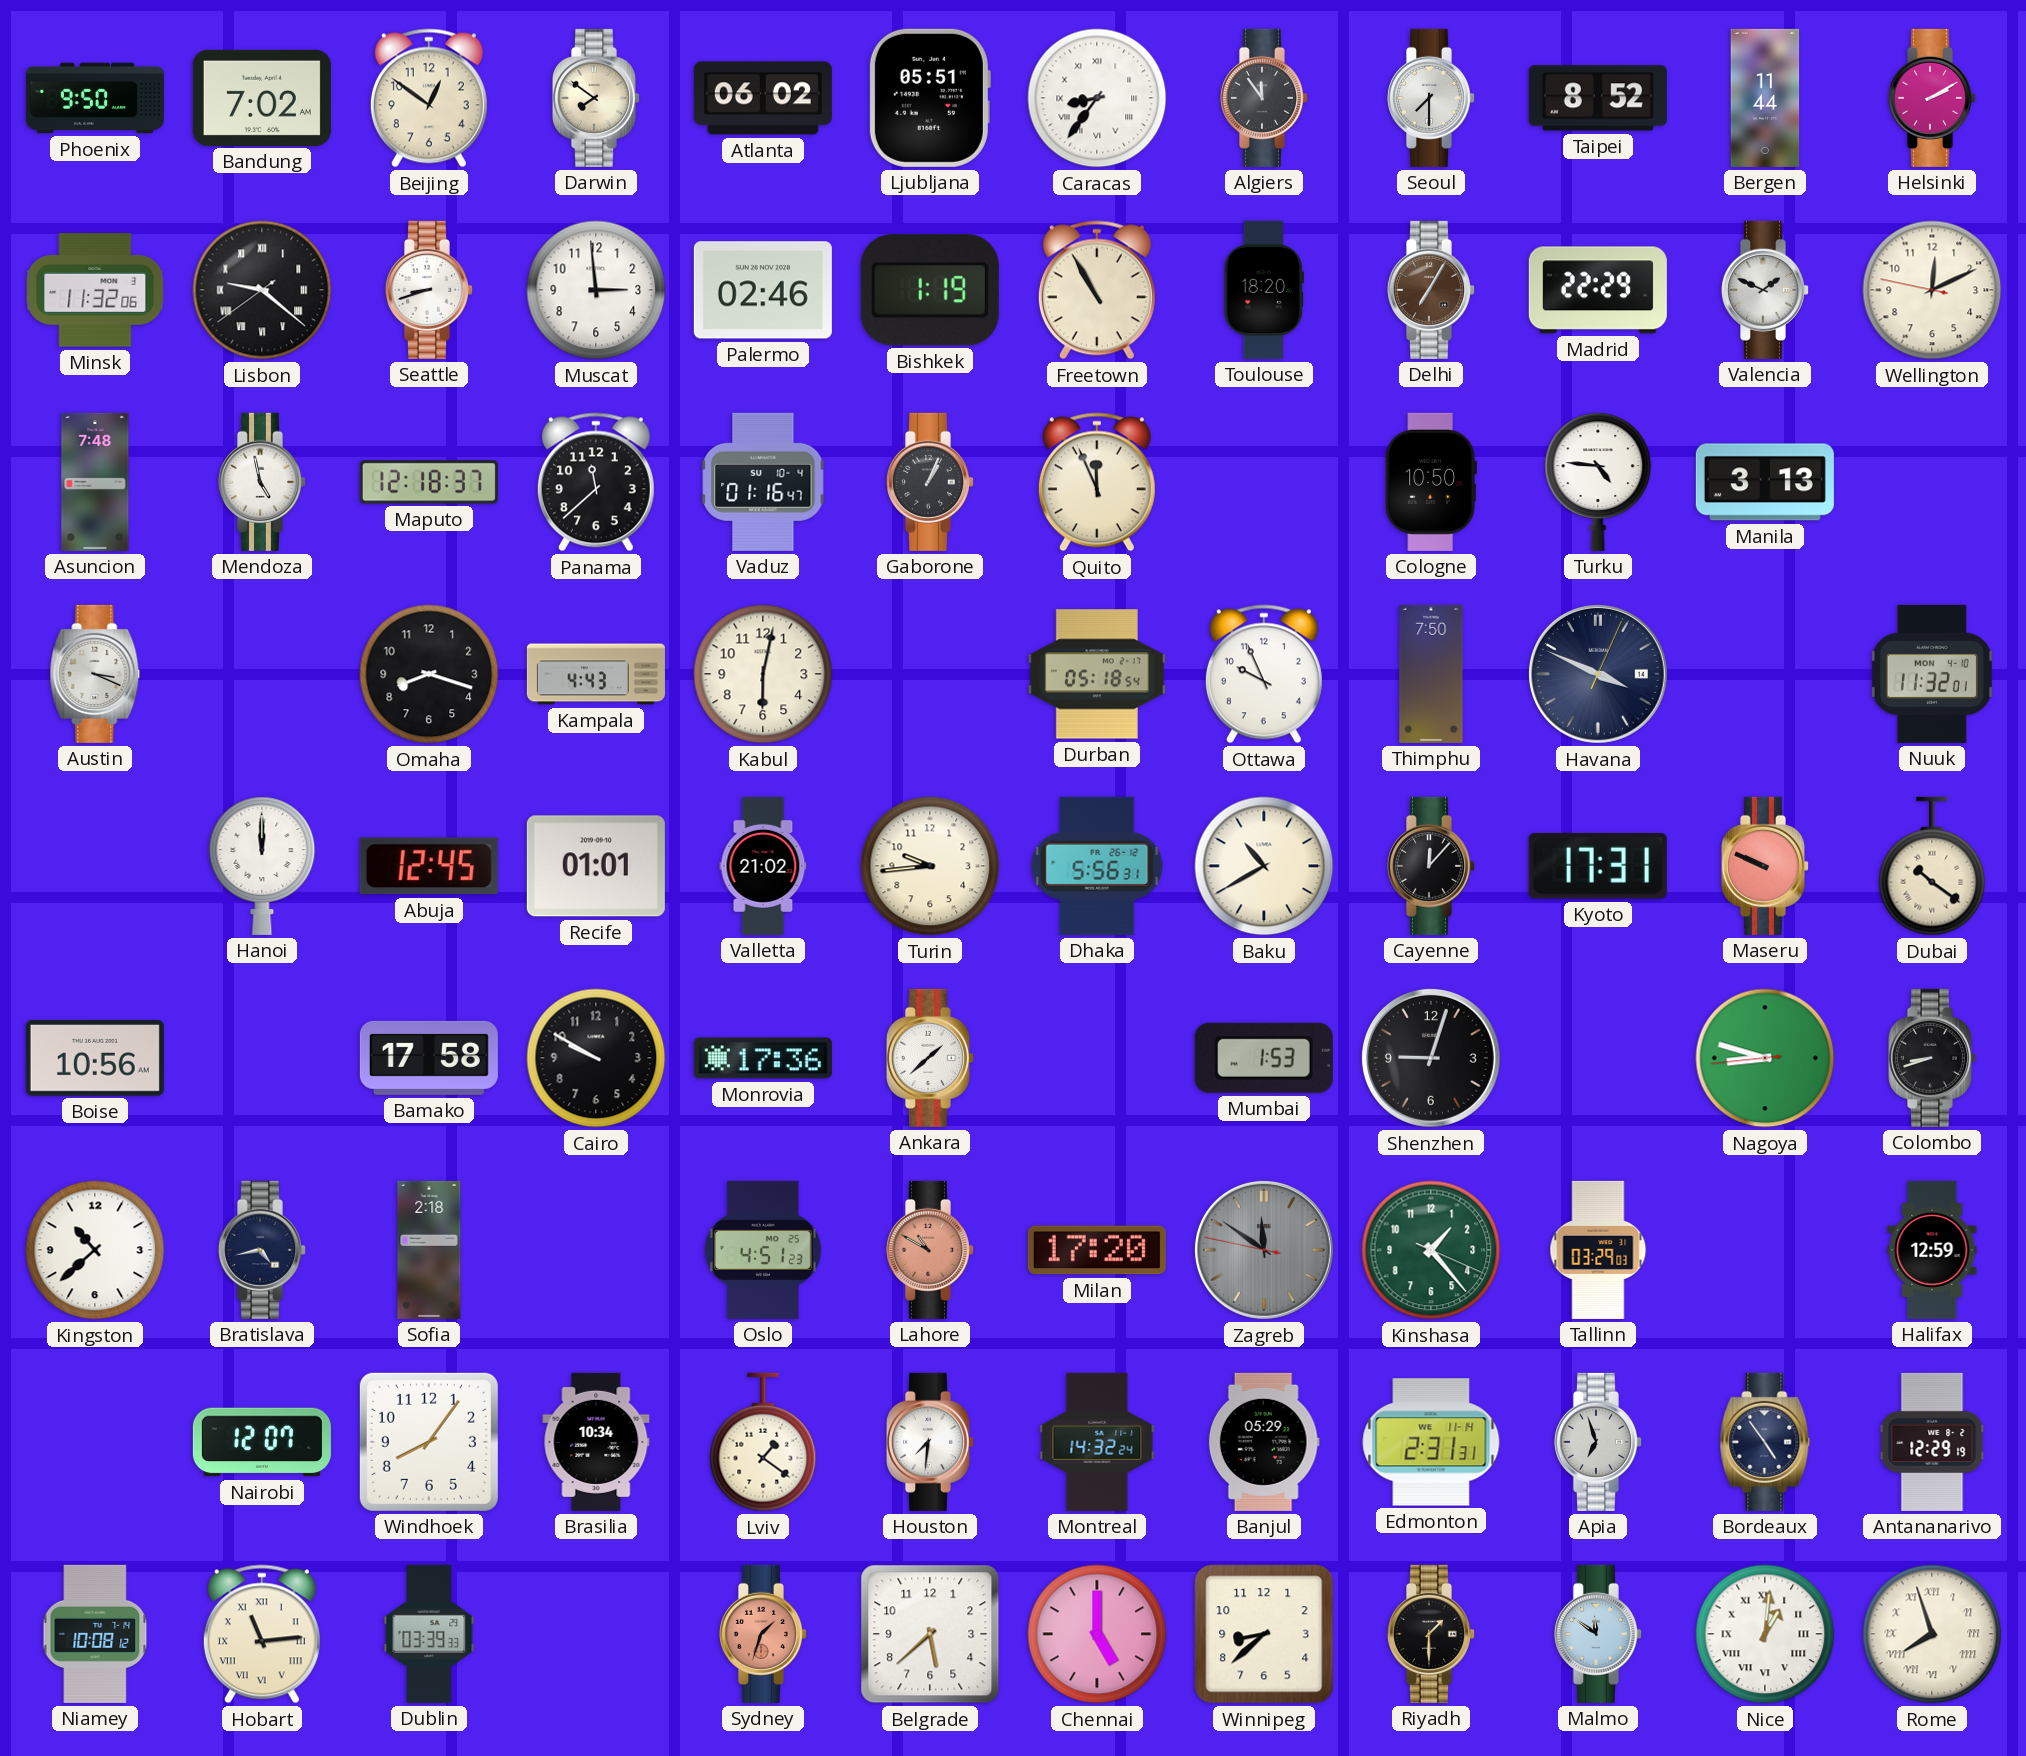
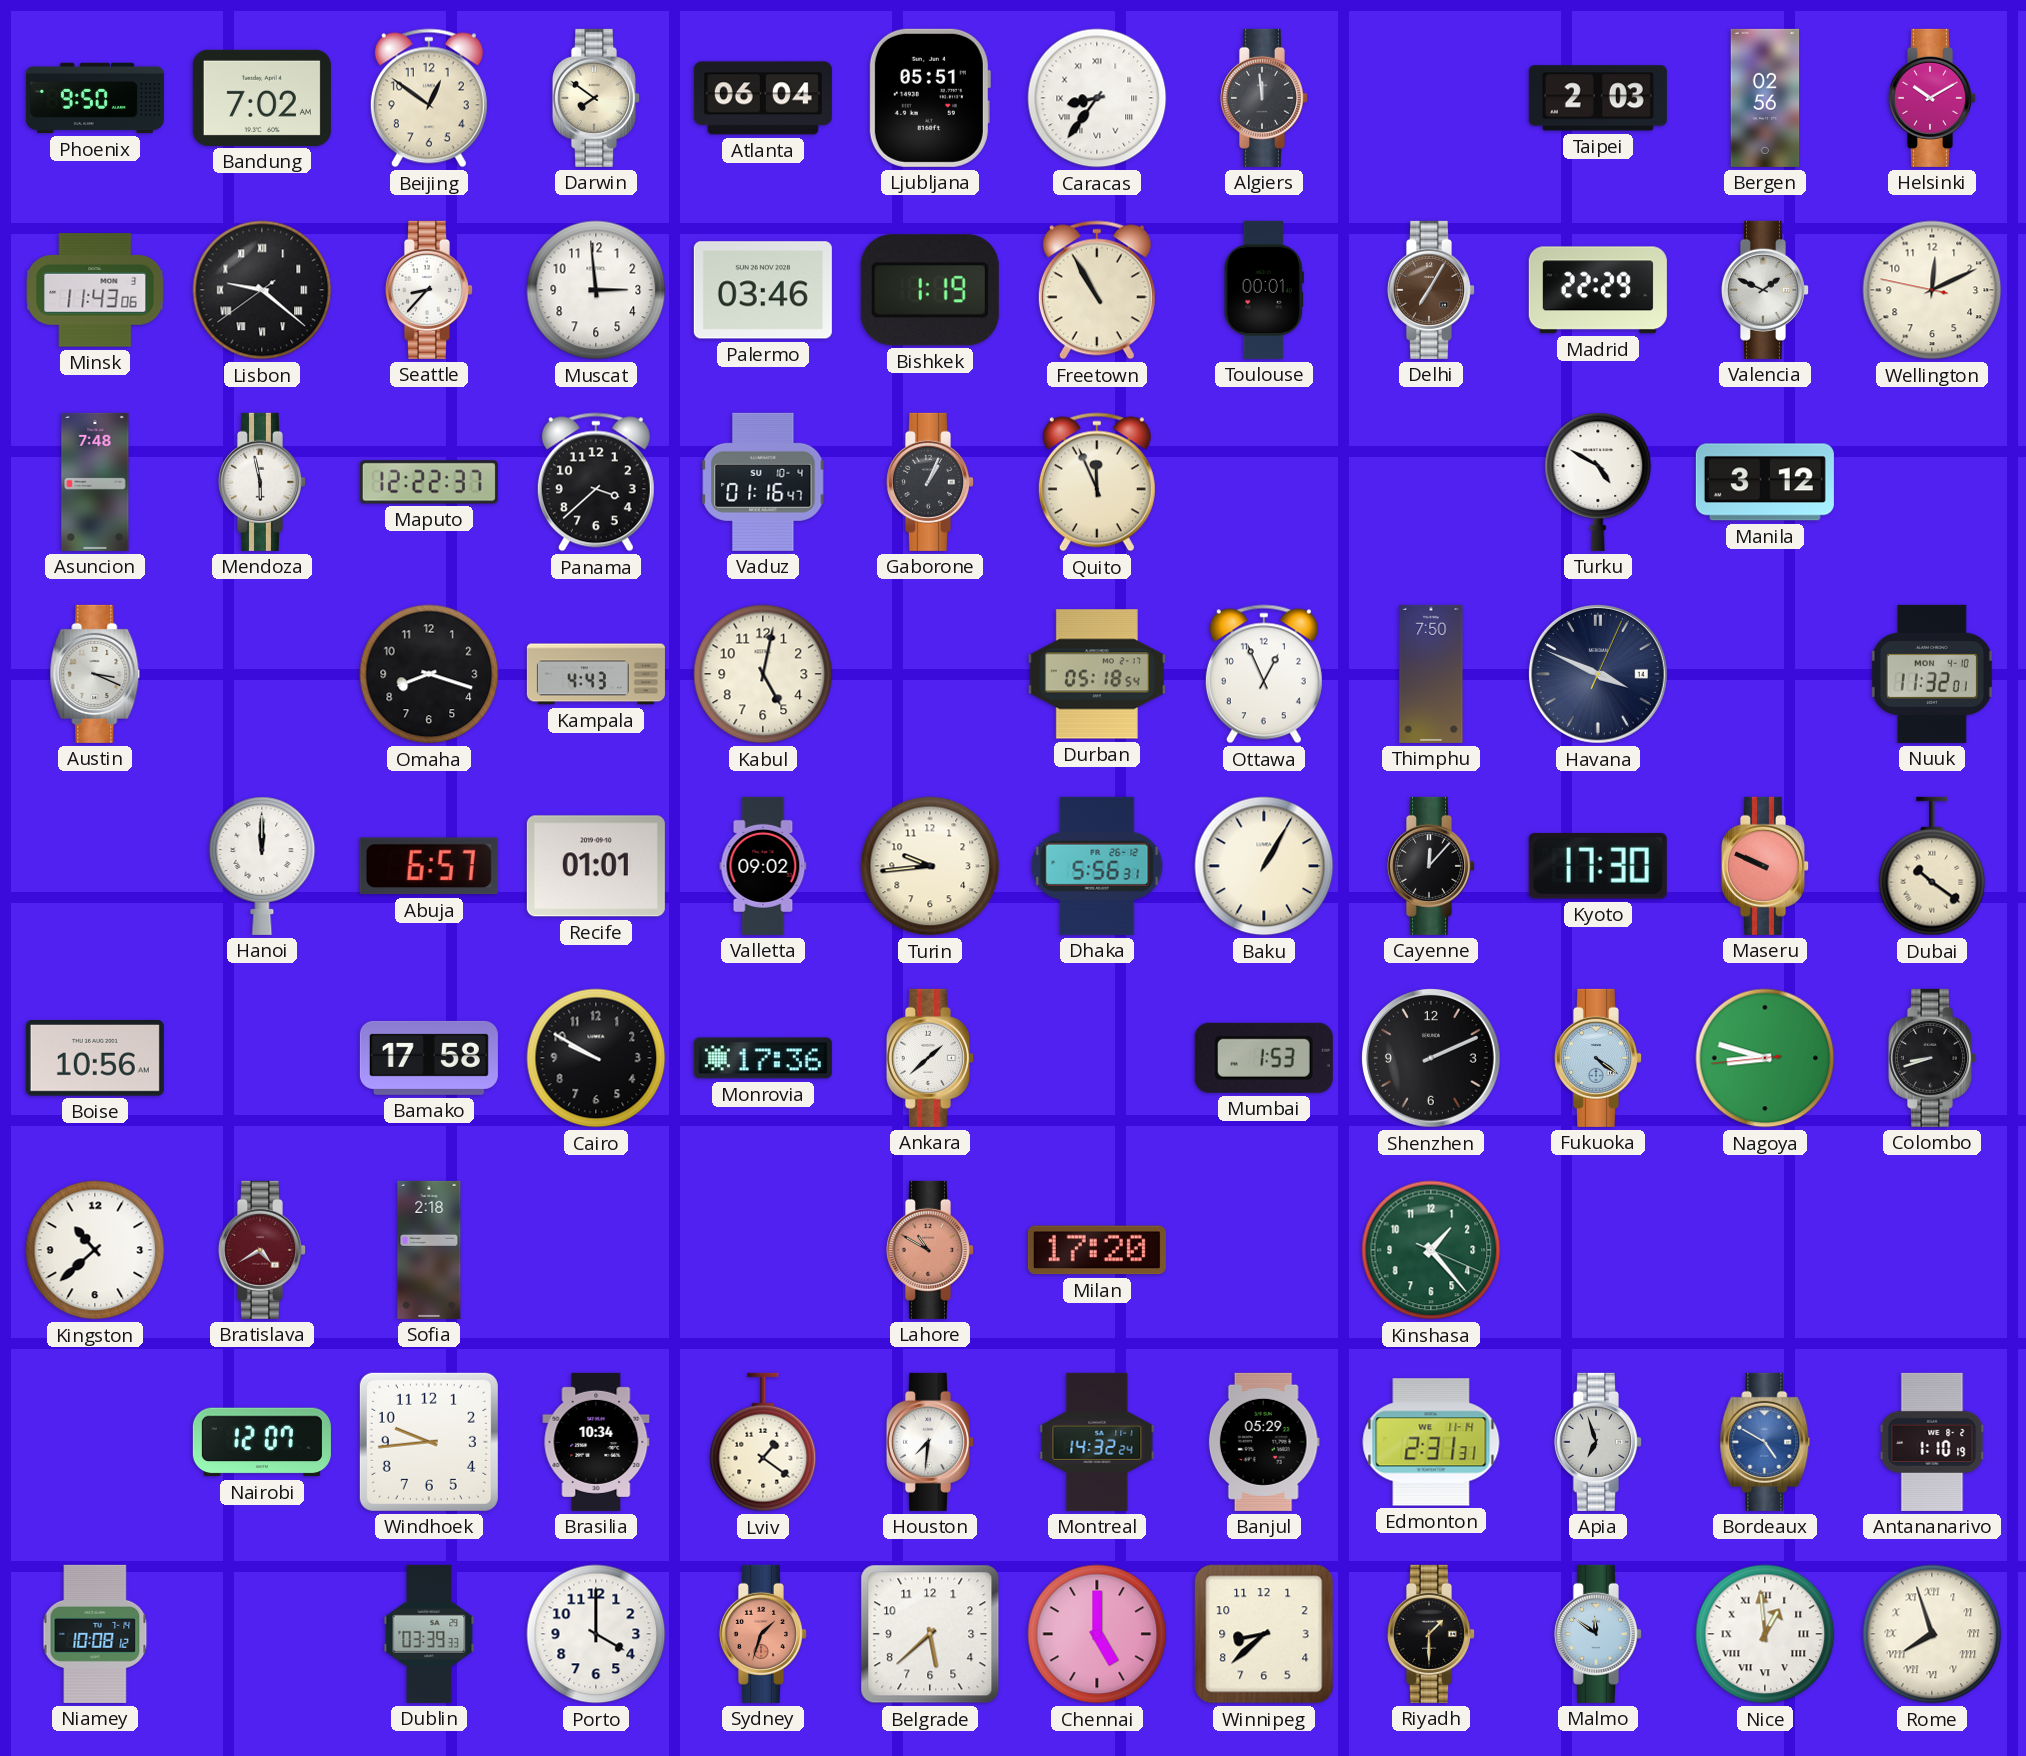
Atlanta: 06:02 -> 06:04
Algiers: 11:54 -> 11:59
Seoul: 7:30 -> none
Taipei: 8:52 -> 2:03
Bergen: 11:44 -> 02:56
Helsinki: 2:10 -> 10:10
Minsk: 11:32 -> 11:43
Seattle: 8:42 -> 8:37
Palermo: 02:46 -> 03:46
Toulouse: 18:20 -> 00:01
Mendoza: 4:58 -> 5:58
Maputo: 12:18 -> 12:22
Panama: 11:38 -> 3:38
Cologne: 10:50 -> none
Turku: 4:46 -> 4:50
Manila: 3:13 -> 3:12
Kabul: 6:02 -> 5:02
Ottawa: 9:56 -> 12:56
Abuja: 12:45 -> 6:57
Valletta: 21:02 -> 09:02
Baku: 10:40 -> 1:05
Kyoto: 17:31 -> 17:30
Shenzhen: 9:03 -> 2:11
Fukuoka: none -> 4:21
Bratislava: 4:43 -> 4:40
Bratislava dial: navy -> burgundy
Oslo: 4:51 -> none
Zagreb: 11:50 -> none
Tallinn: 03:29 -> none
Halifax: 12:59 -> none
Windhoek: 8:06 -> 9:44
Bordeaux: 4:54 -> 4:50
Bordeaux dial: navy -> blue
Antananarivo: 12:29 -> 1:10
Hobart: 11:14 -> none
Porto: none -> 4:00
Nice: 1:01 -> 12:59
